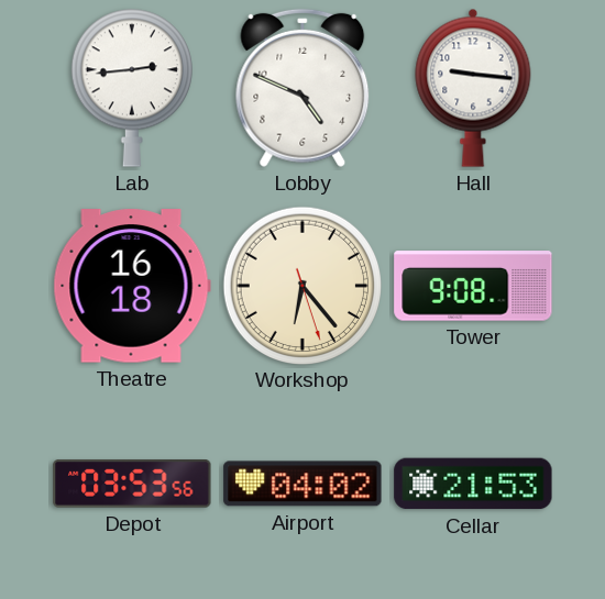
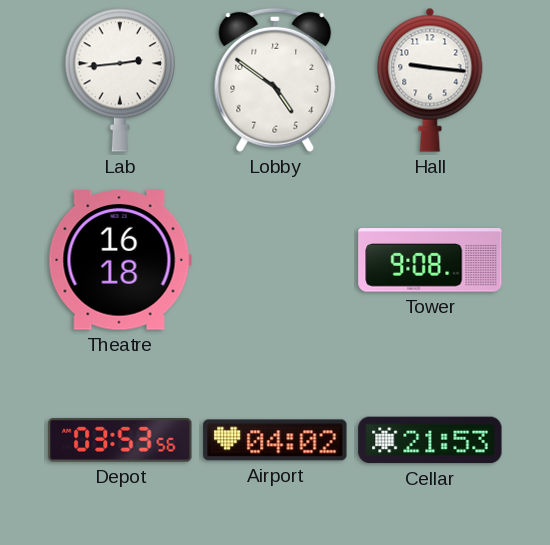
Lobby: 4:49 -> 4:51
Workshop: 6:23 -> none
